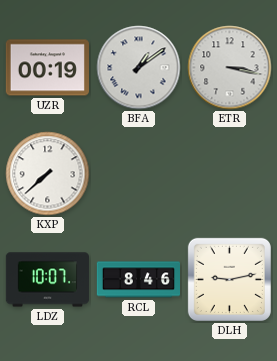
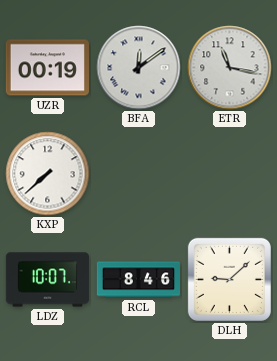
BFA: 1:09 -> 12:09
ETR: 3:17 -> 11:17
DLH: 9:13 -> 9:08
